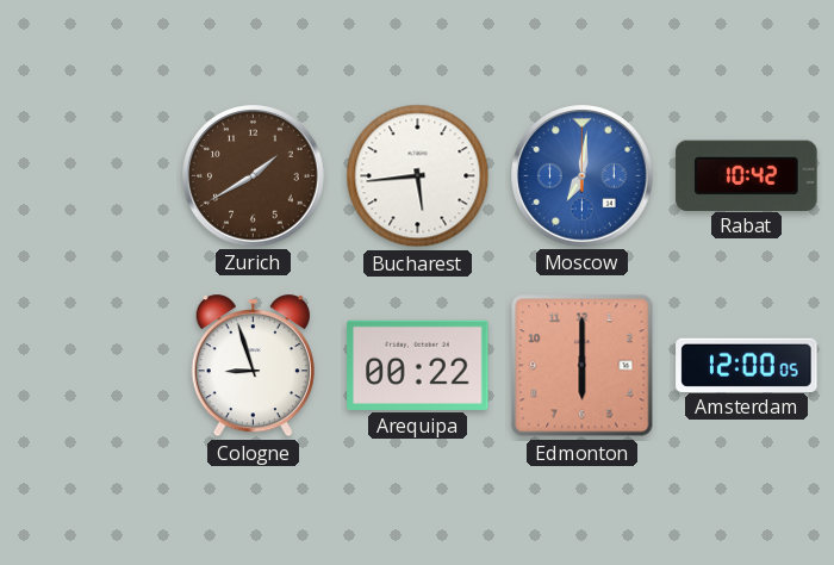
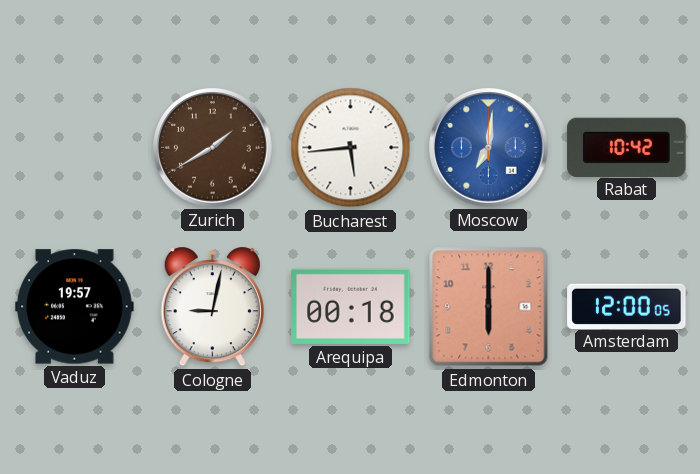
Vaduz: none -> 19:57
Cologne: 8:57 -> 9:02
Arequipa: 00:22 -> 00:18
